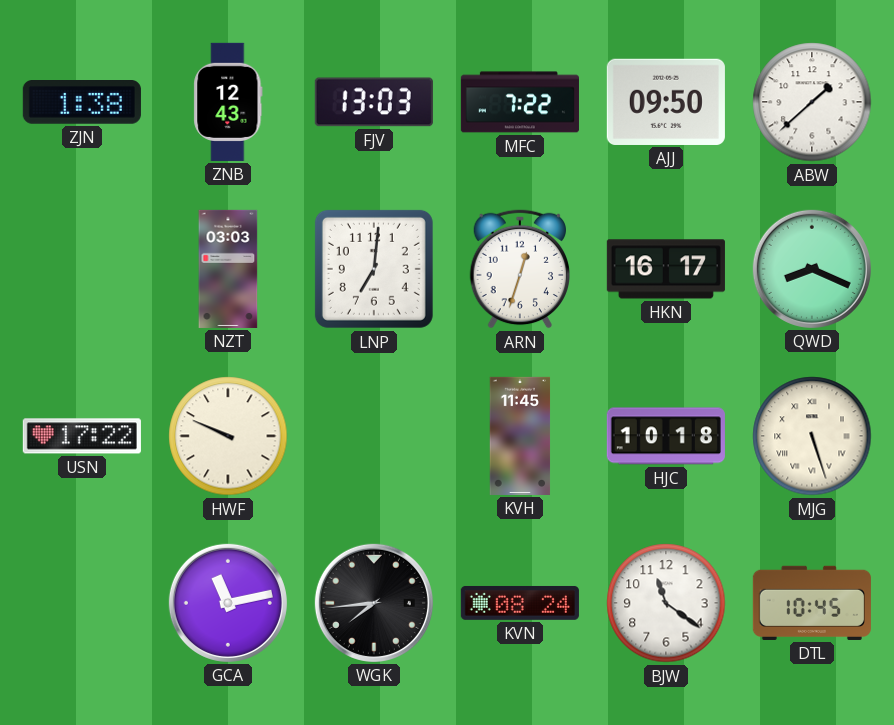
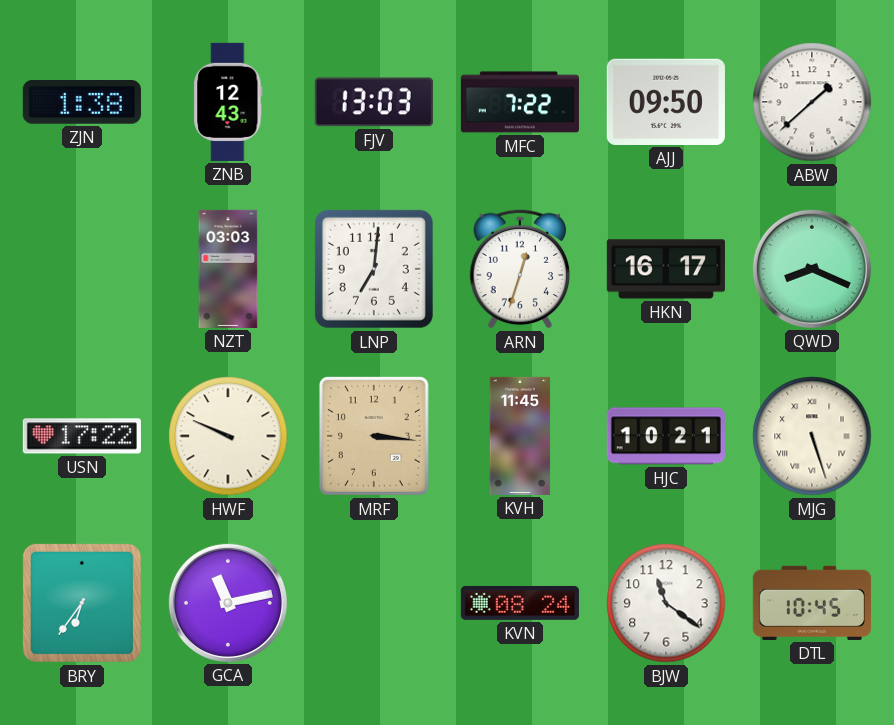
MRF: none -> 3:16
HJC: 10:18 -> 10:21
BRY: none -> 6:36
WGK: 7:44 -> none
